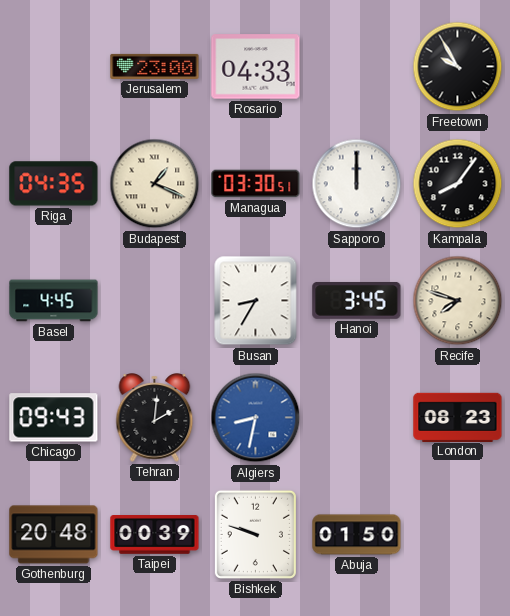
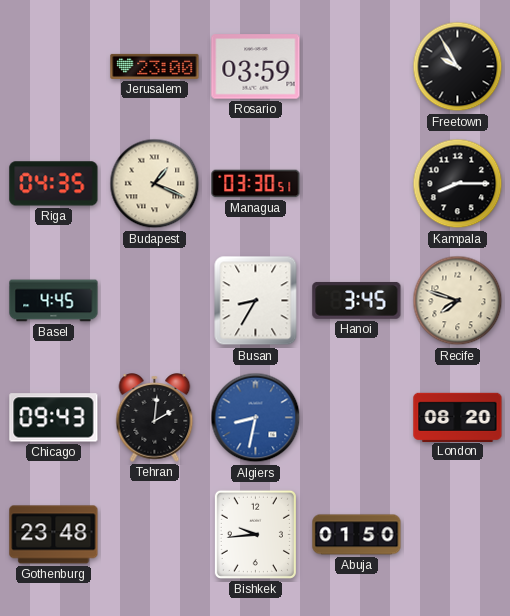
Rosario: 04:33 -> 03:59
Sapporo: 12:00 -> none
Kampala: 8:06 -> 8:15
London: 08:23 -> 08:20
Gothenburg: 20:48 -> 23:48
Taipei: 00:39 -> none
Bishkek: 9:48 -> 9:44
